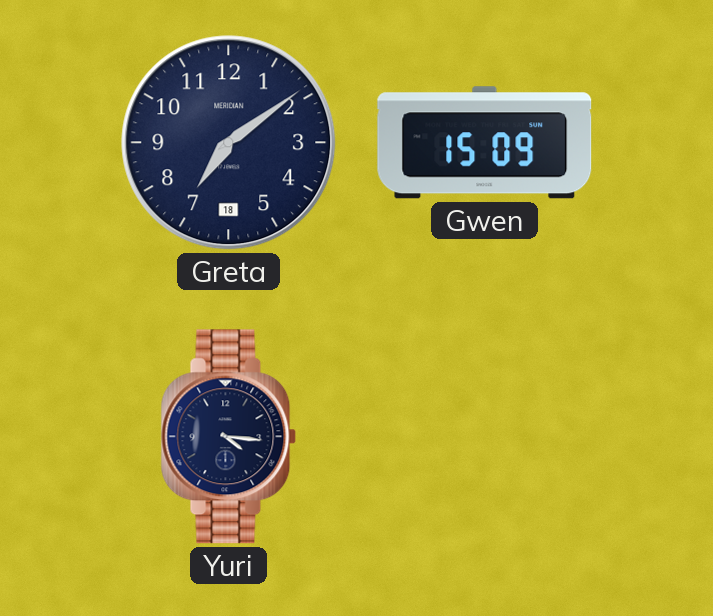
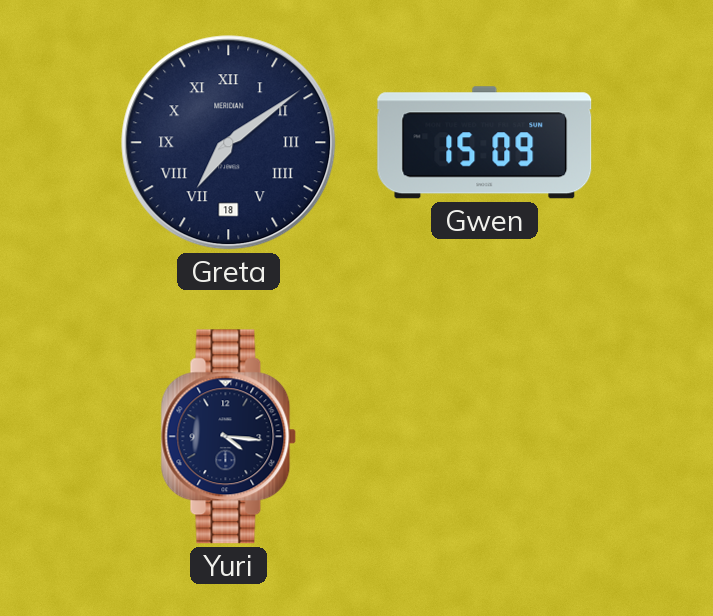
Greta numerals: Arabic -> Roman
